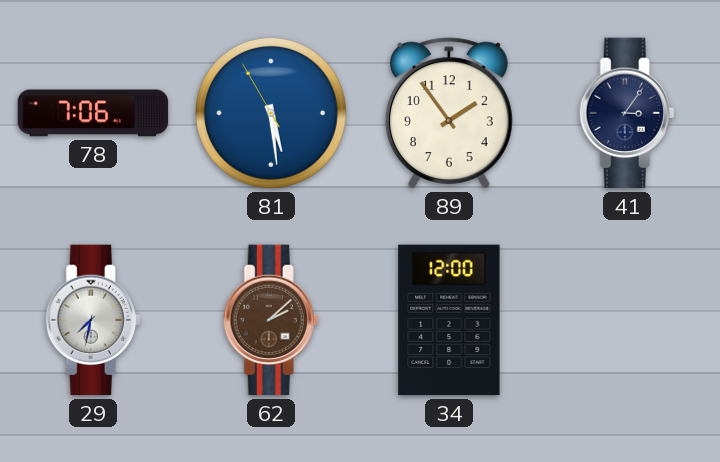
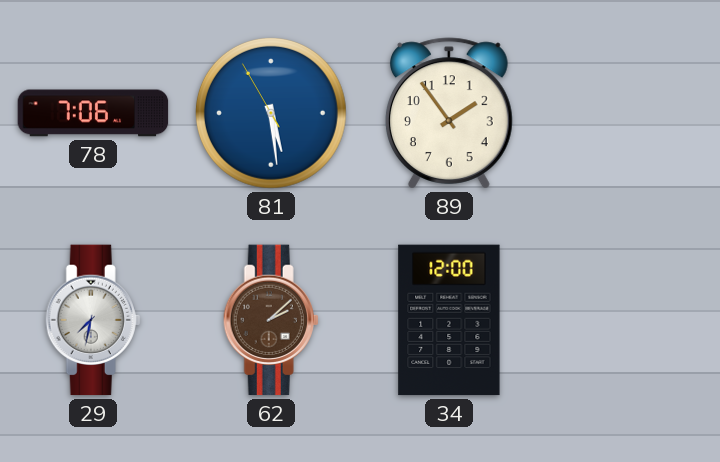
41: 3:06 -> none
